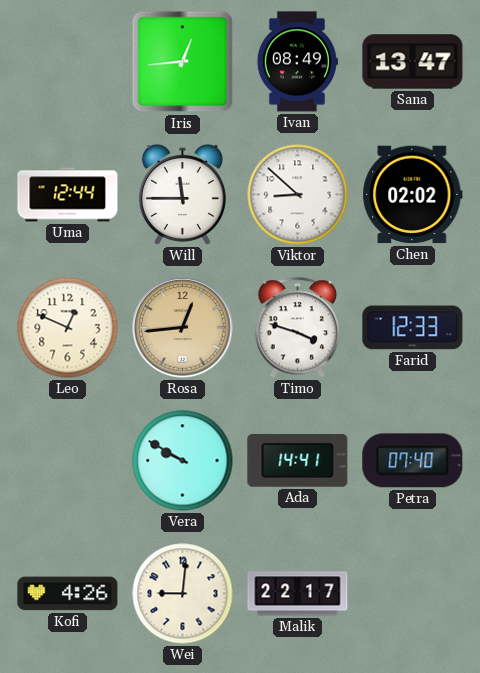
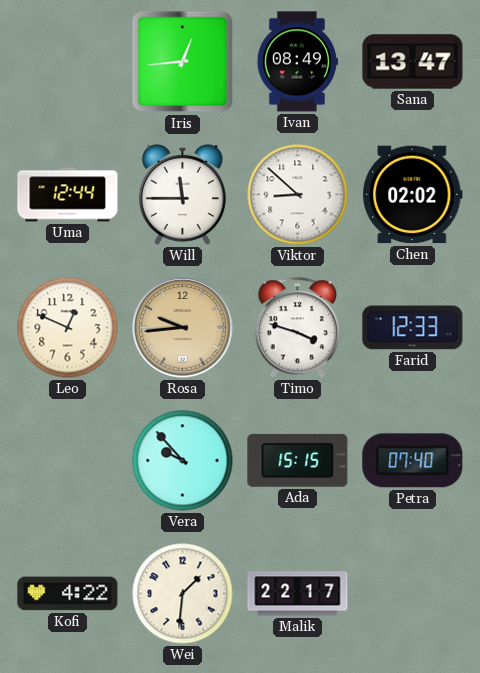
Rosa: 12:44 -> 9:44
Vera: 9:50 -> 9:53
Ada: 14:41 -> 15:15
Kofi: 4:26 -> 4:22
Wei: 9:01 -> 1:31
